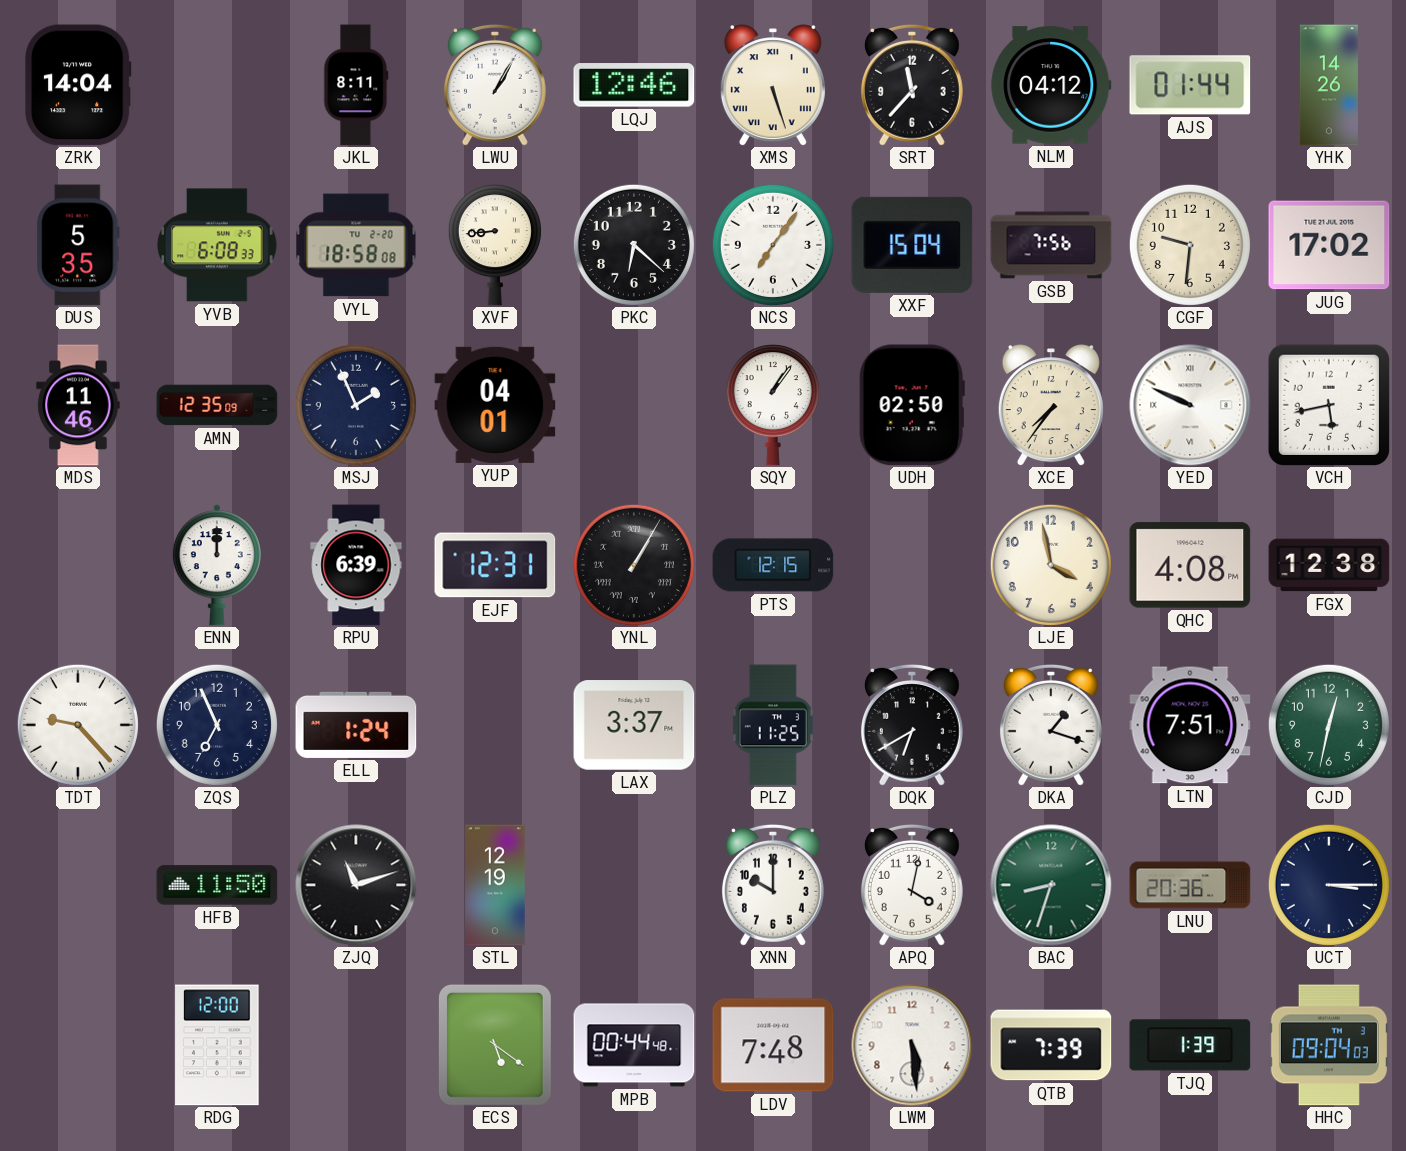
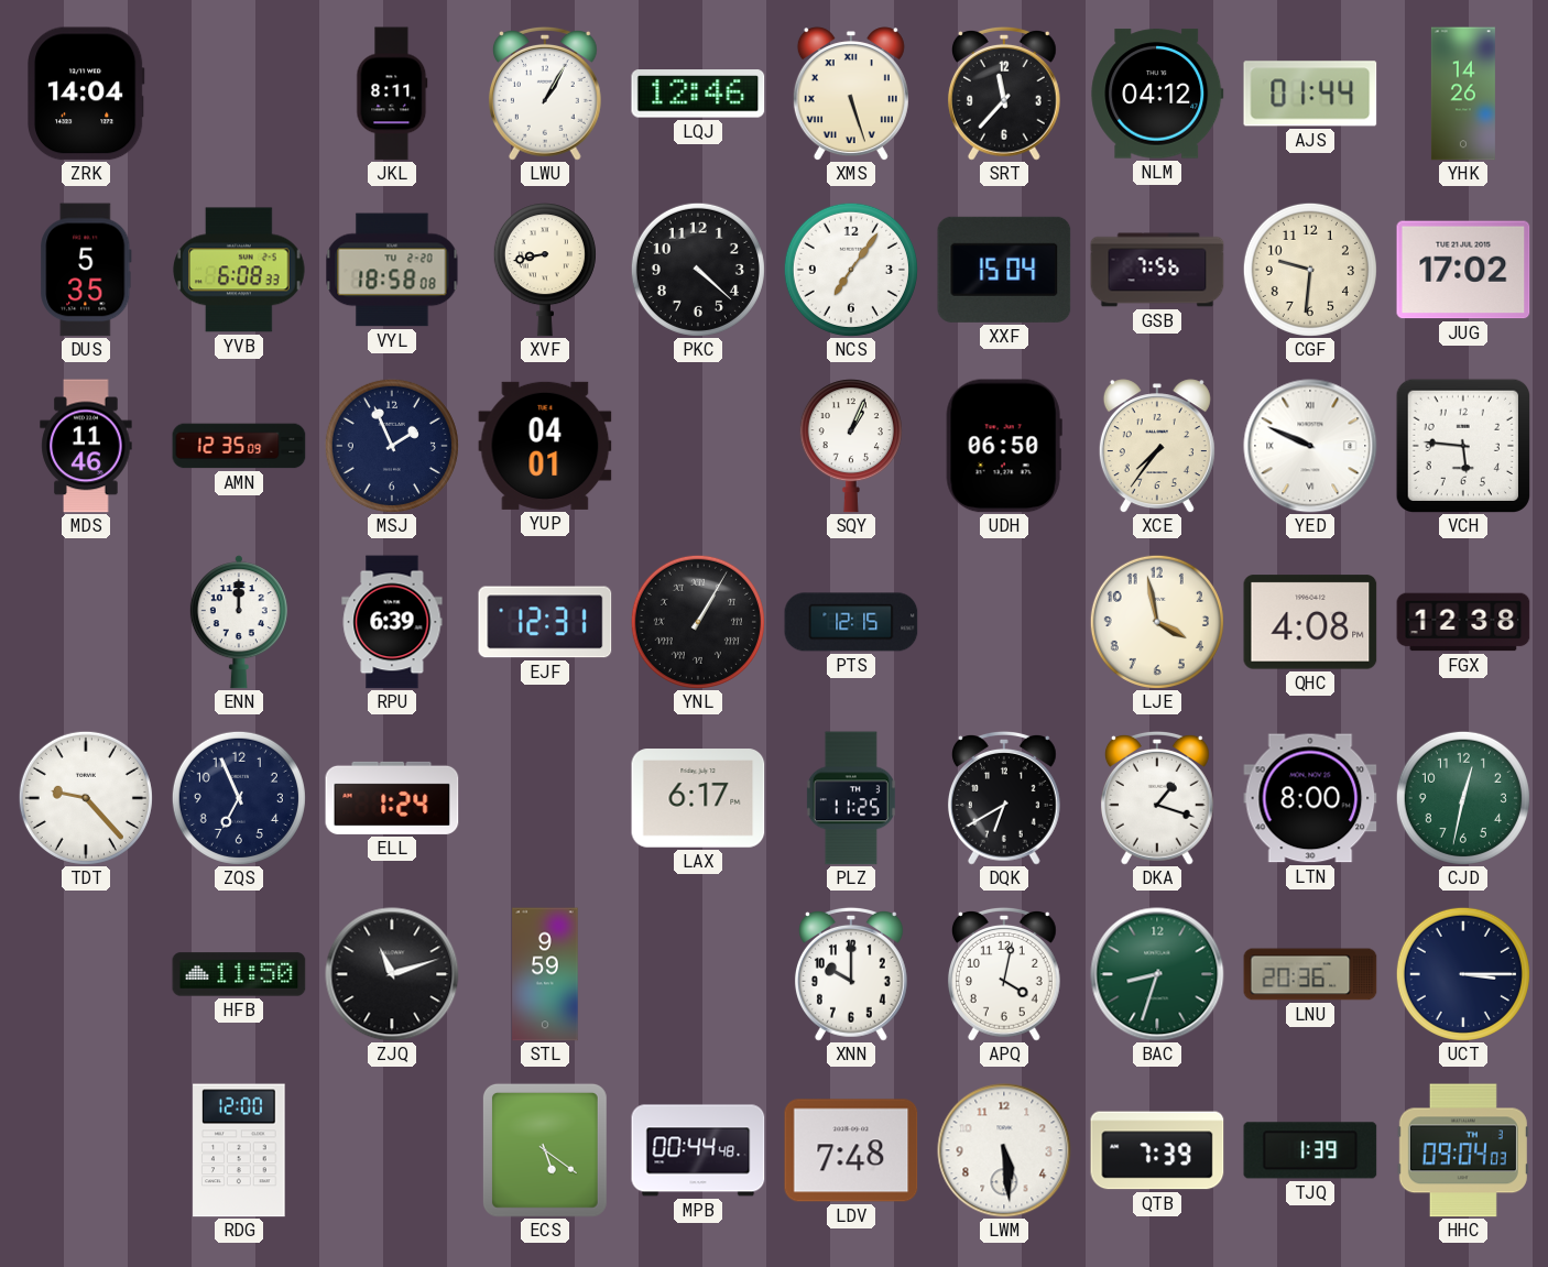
XVF: 8:44 -> 8:43
PKC: 6:22 -> 4:22
SQY: 1:06 -> 1:04
UDH: 02:50 -> 06:50
VCH: 5:43 -> 5:46
LAX: 3:37 -> 6:17
LTN: 7:51 -> 8:00
STL: 12:19 -> 9:59
